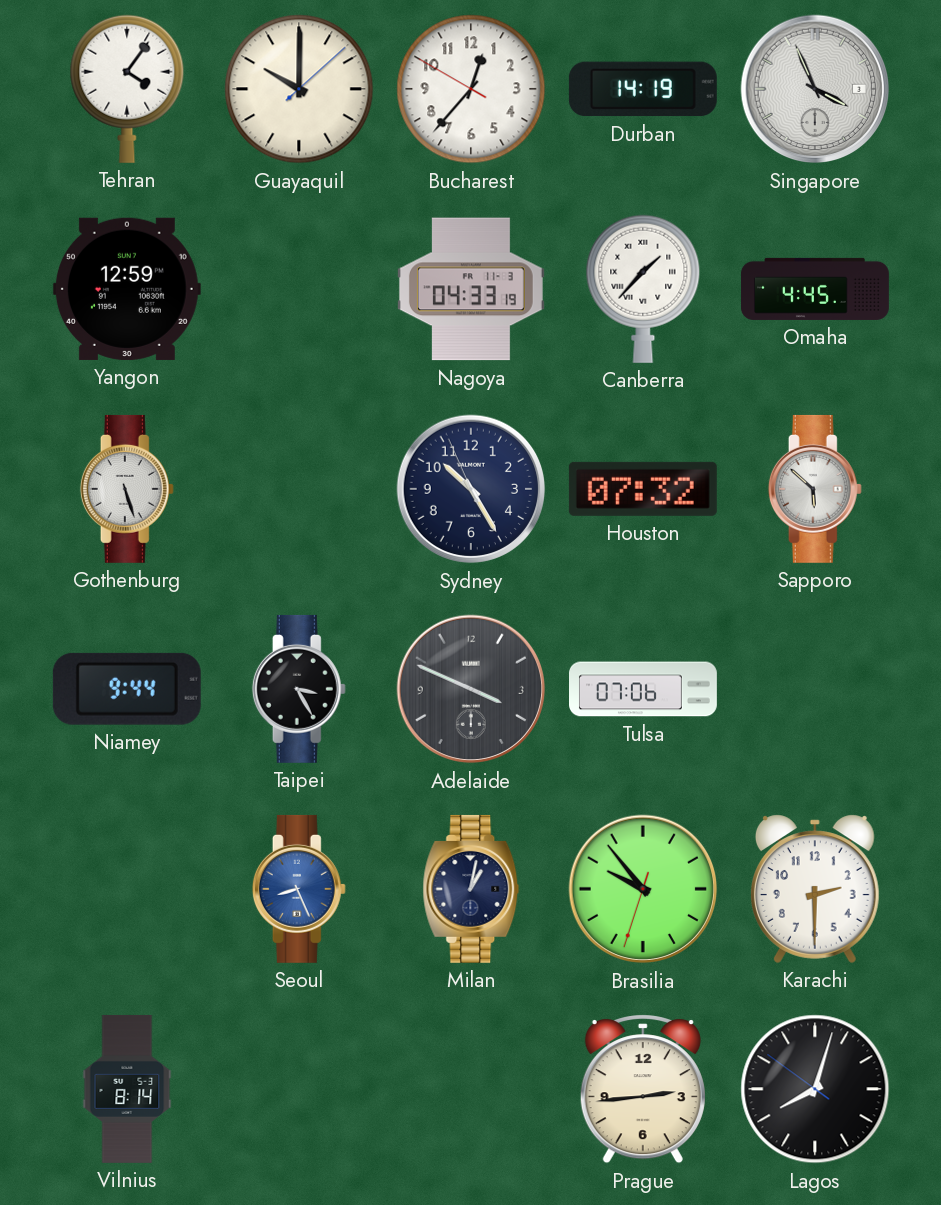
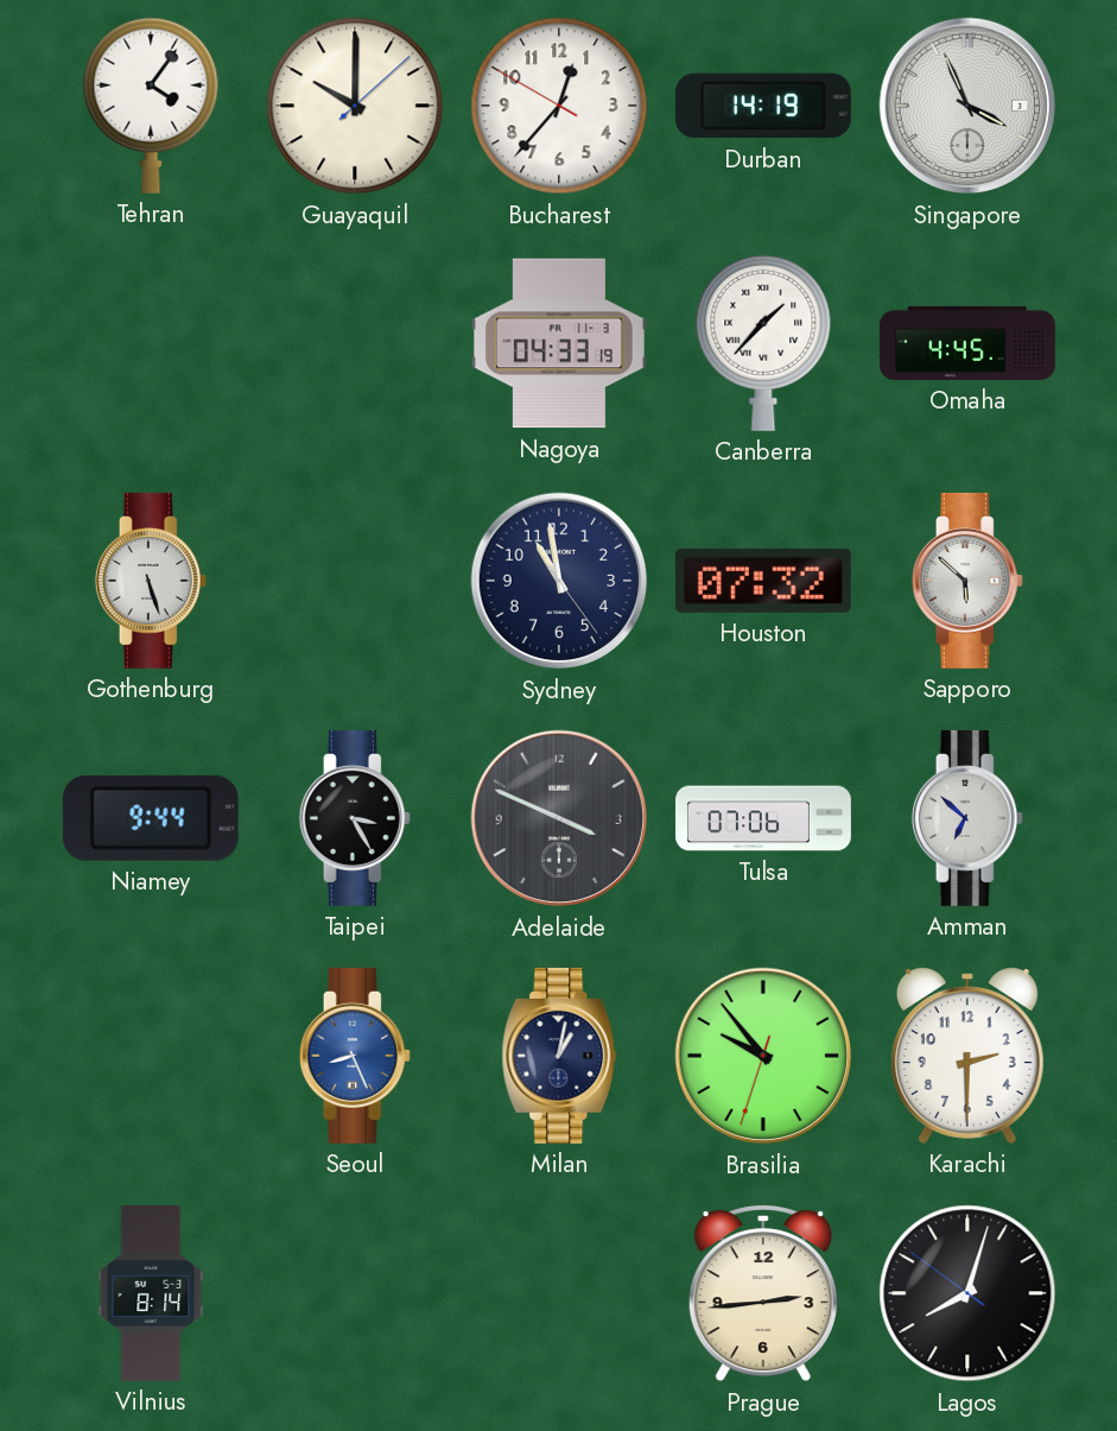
Yangon: 12:59 -> none
Sydney: 10:24 -> 10:58
Amman: none -> 6:52
